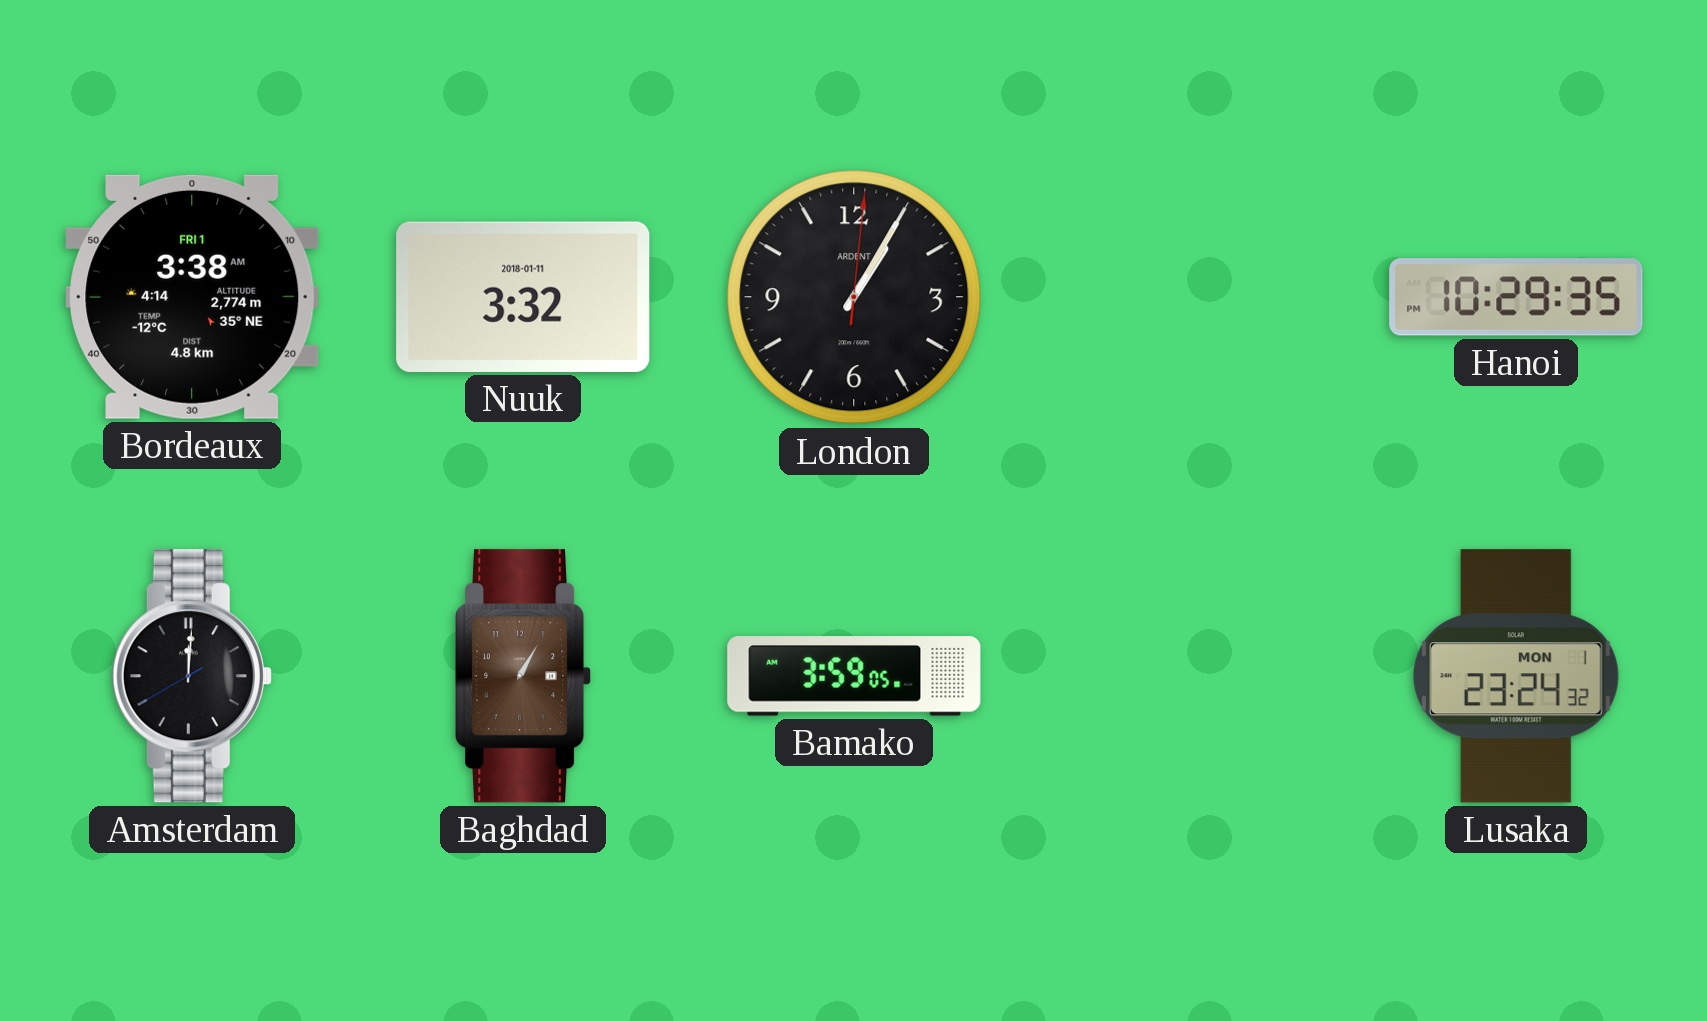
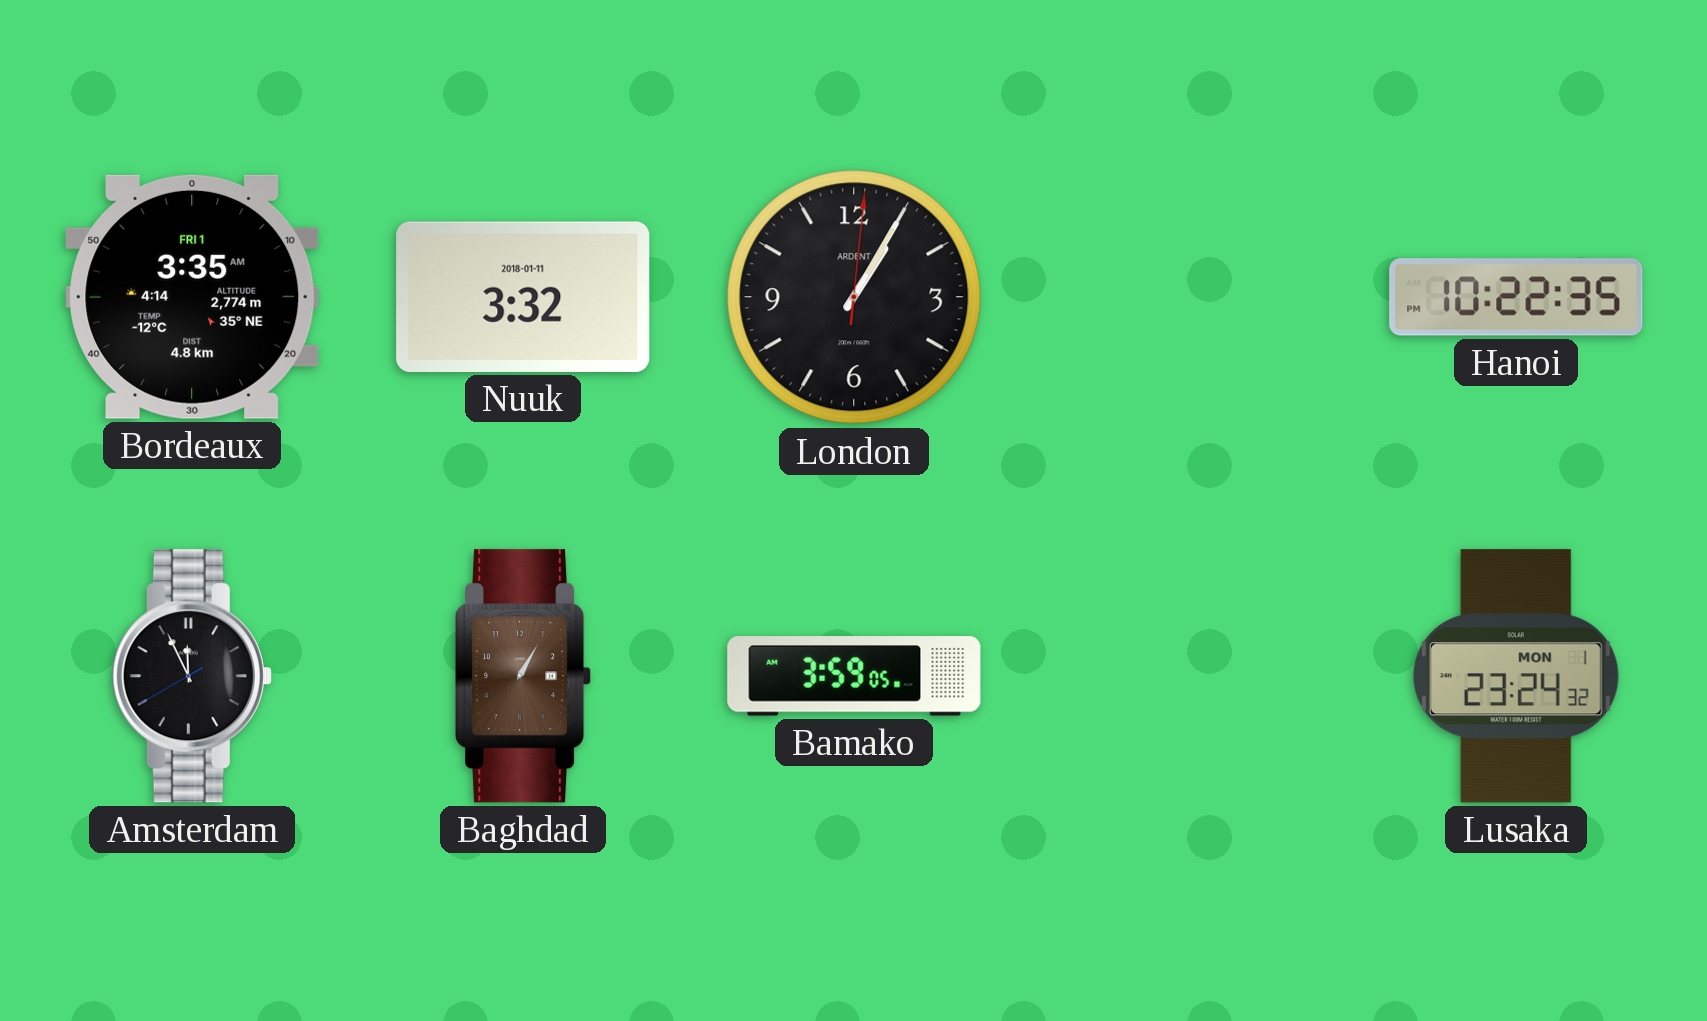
Bordeaux: 3:38 -> 3:35
Hanoi: 10:29 -> 10:22
Amsterdam: 12:00 -> 11:55
